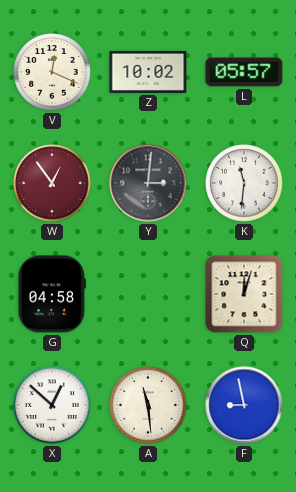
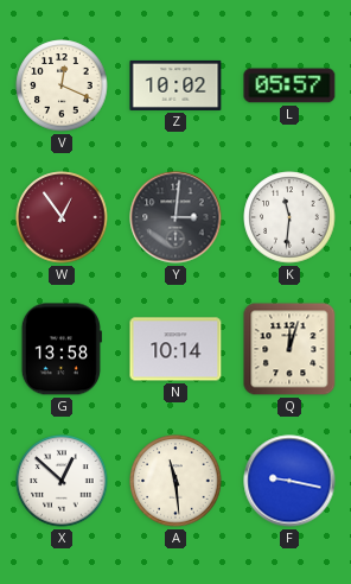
G: 04:58 -> 13:58
N: none -> 10:14
F: 8:58 -> 9:17
